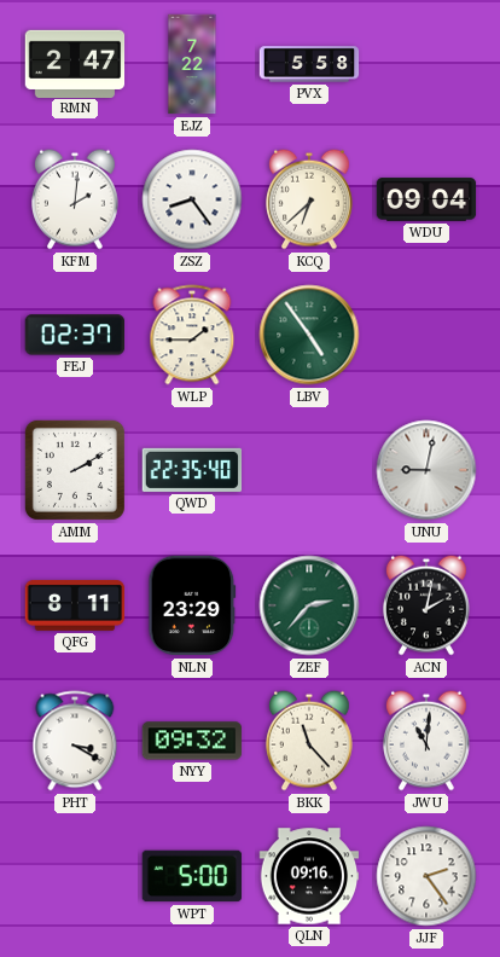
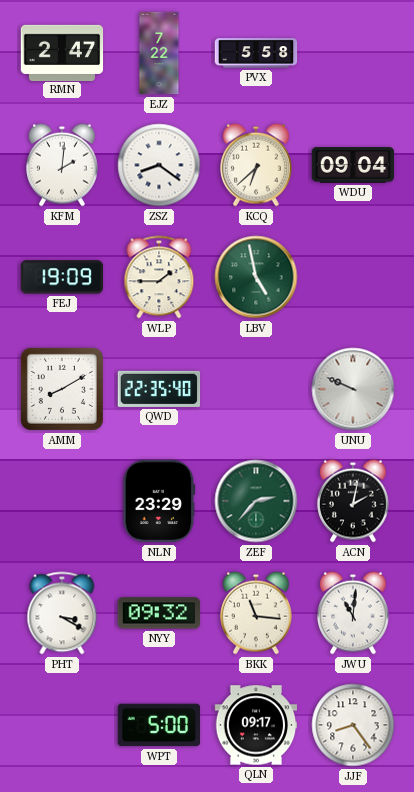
ZSZ: 8:24 -> 8:21
FEJ: 02:37 -> 19:09
LBV: 4:54 -> 4:58
AMM: 2:10 -> 8:10
UNU: 9:02 -> 9:49
QFG: 8:11 -> none
BKK: 11:23 -> 11:16
QLN: 09:16 -> 09:17
JJF: 2:24 -> 8:24
